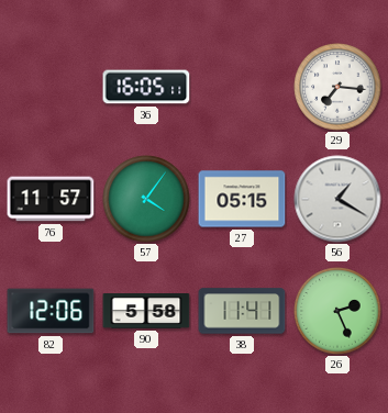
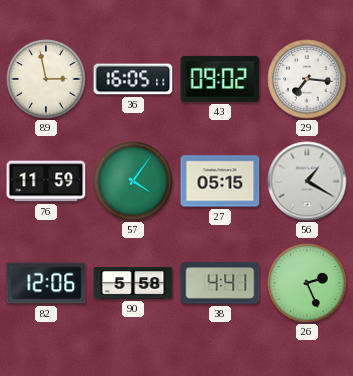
89: none -> 2:58
43: none -> 09:02
76: 11:57 -> 11:59
38: 11:41 -> 4:41
